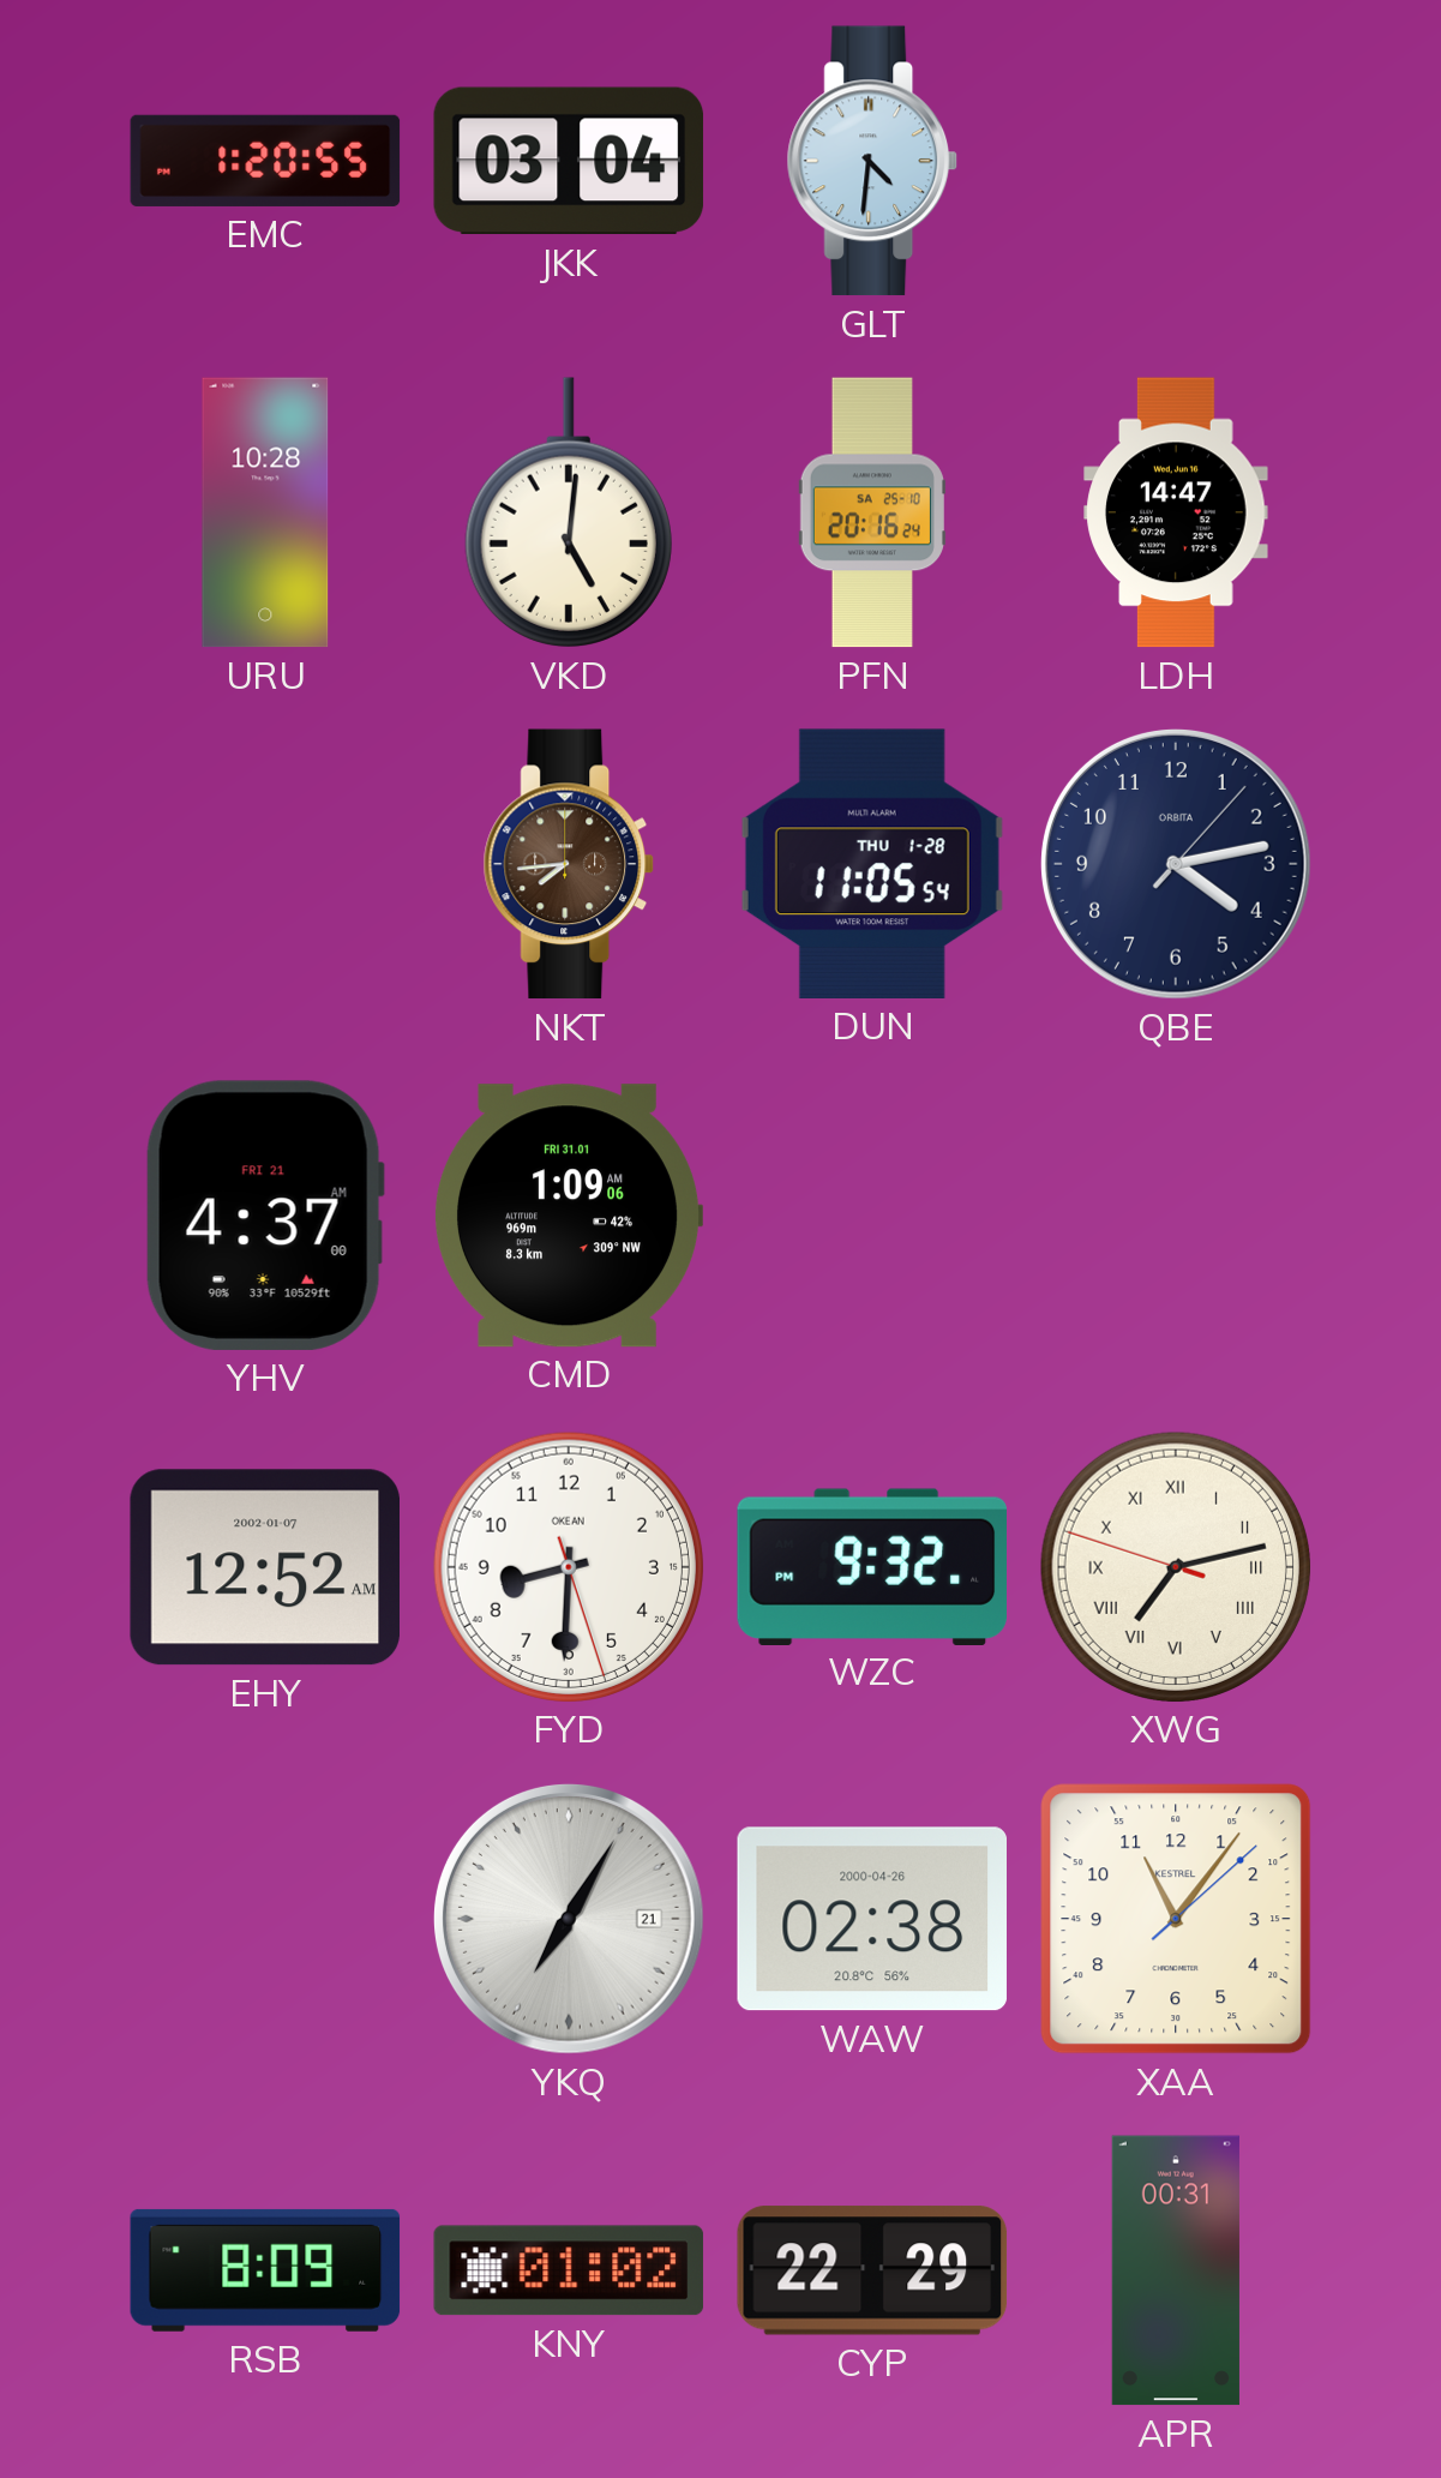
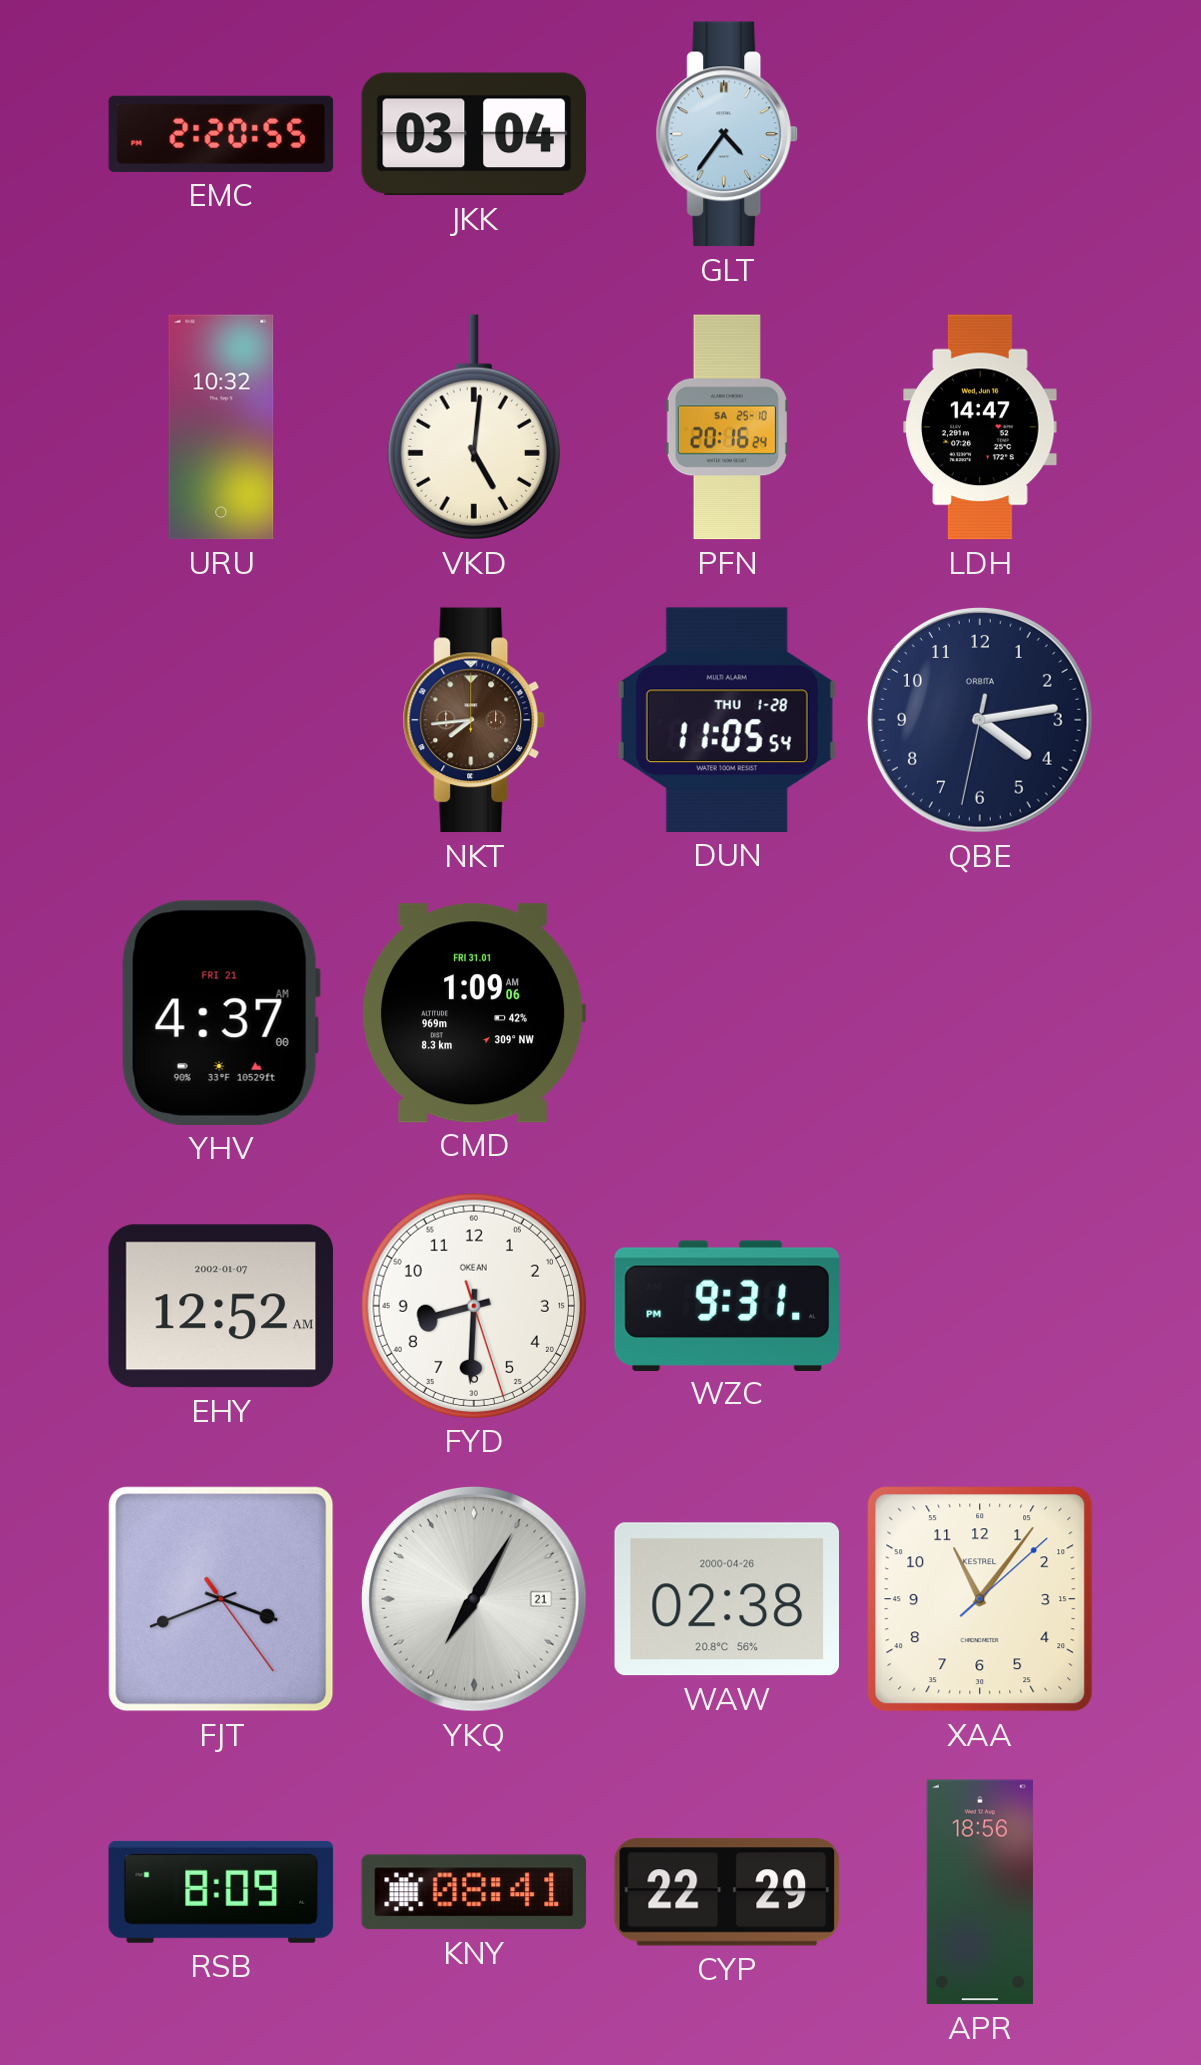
EMC: 1:20 -> 2:20
GLT: 4:31 -> 4:36
URU: 10:28 -> 10:32
QBE: 4:13:07 -> 4:13:32
WZC: 9:32 -> 9:31
XWG: 7:12 -> none
FJT: none -> 3:41
KNY: 01:02 -> 08:41
APR: 00:31 -> 18:56
